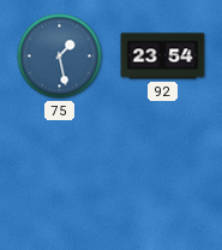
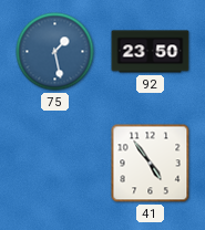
92: 23:54 -> 23:50
41: none -> 4:54
